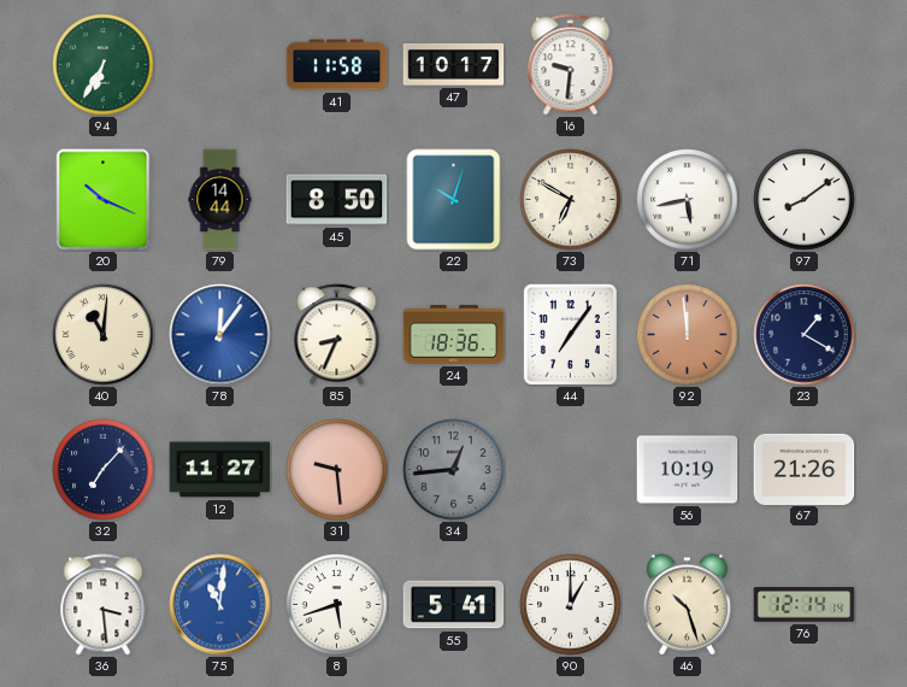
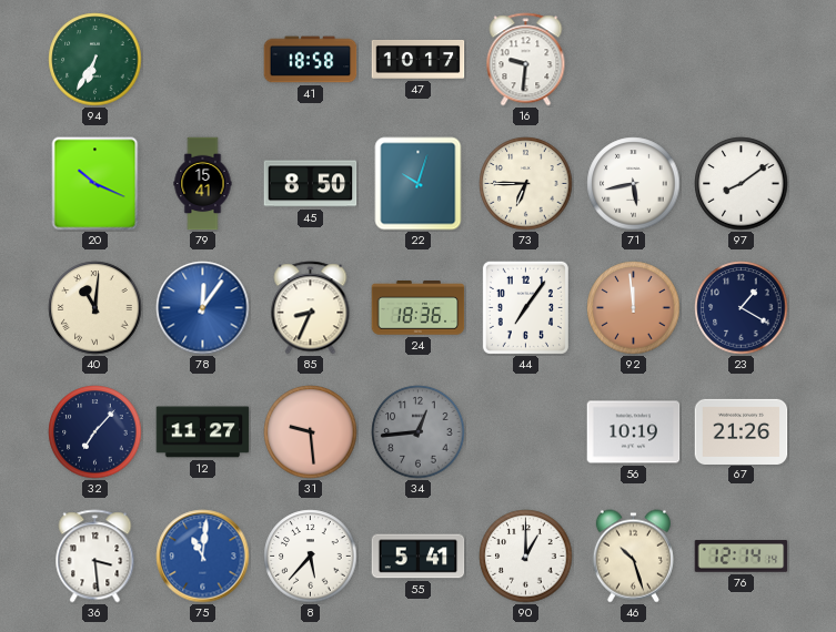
41: 11:58 -> 18:58
79: 14:44 -> 15:41
73: 6:50 -> 6:45
8: 5:42 -> 5:37
